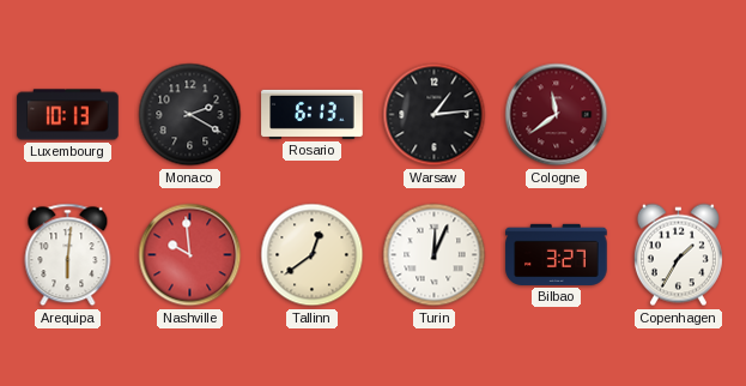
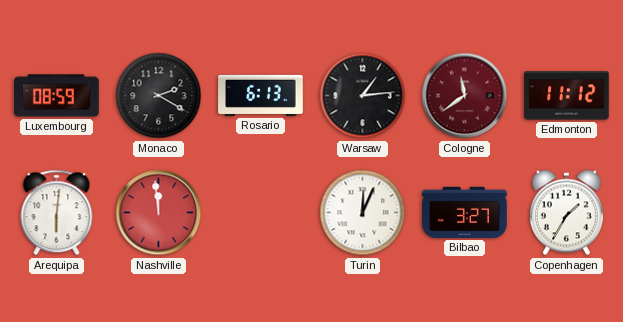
Luxembourg: 10:13 -> 08:59
Edmonton: none -> 11:12
Nashville: 9:59 -> 11:59
Tallinn: 12:39 -> none
